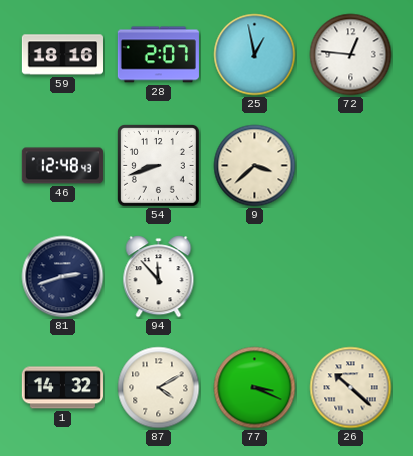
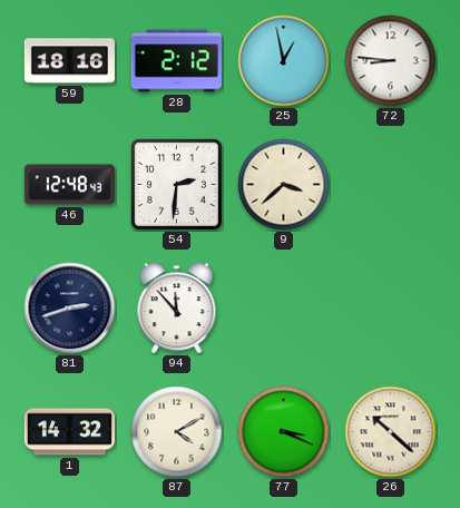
28: 2:07 -> 2:12
72: 12:46 -> 8:46
54: 8:42 -> 2:31
